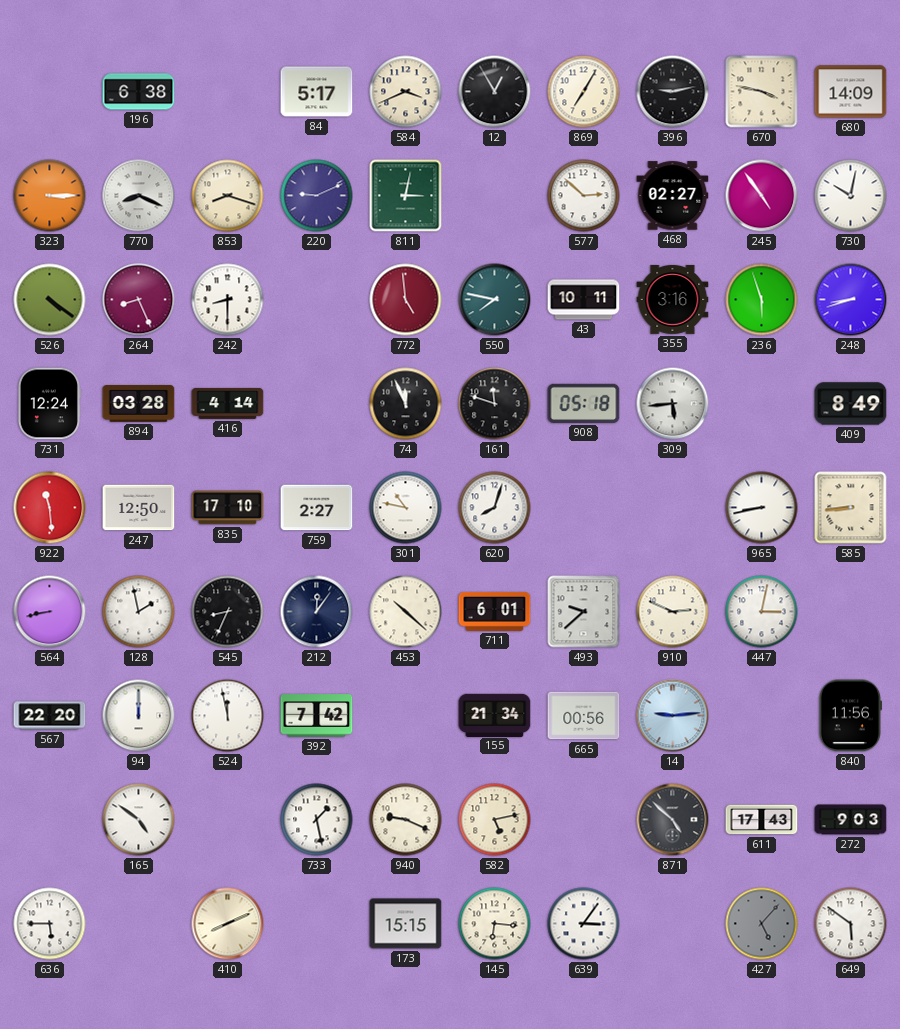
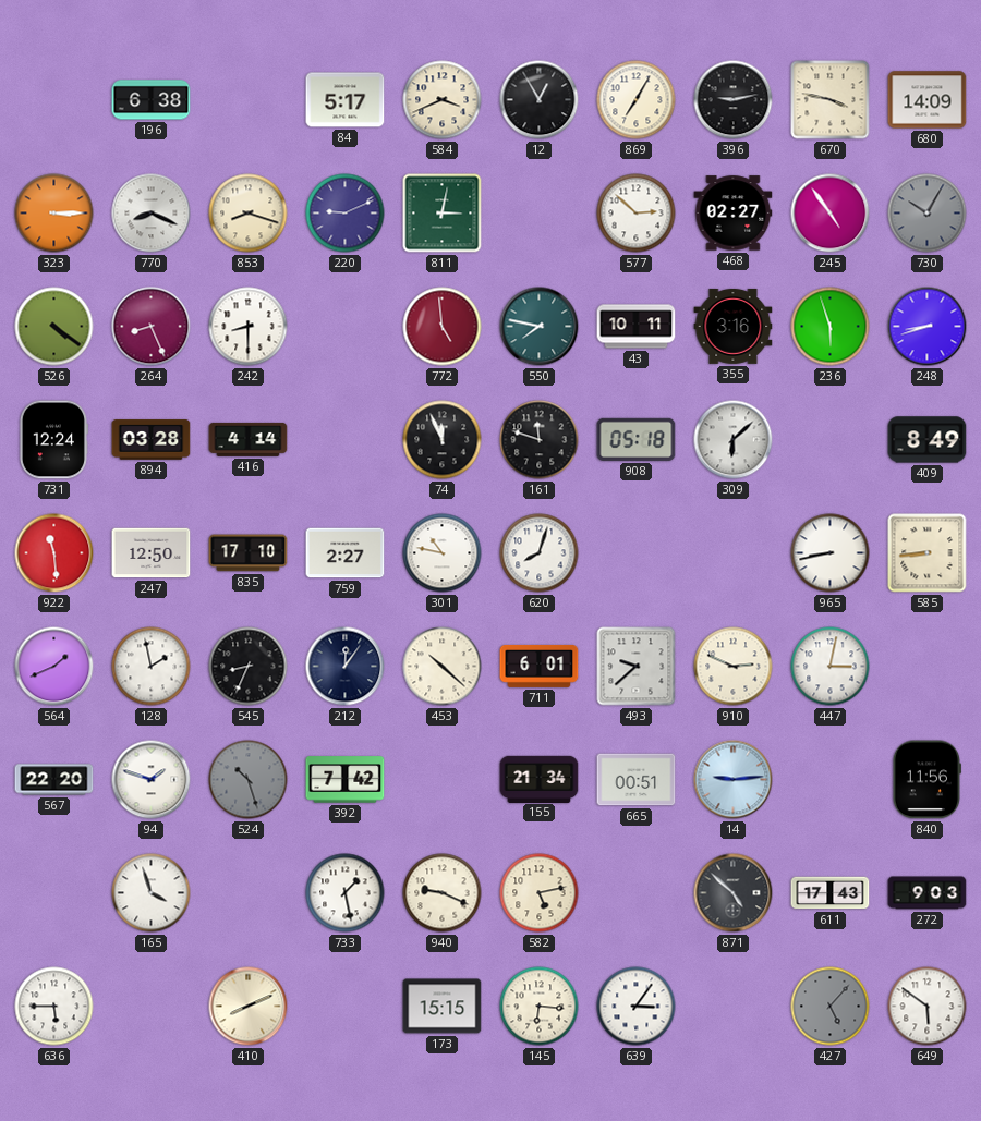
730: 10:02 -> 10:05
730 dial: white -> grey
309: 5:44 -> 6:08
564: 8:43 -> 1:41
94: 12:00 -> 1:48
524: 11:58 -> 10:27
524 dial: white -> grey
665: 00:56 -> 00:51
165: 4:51 -> 3:57
